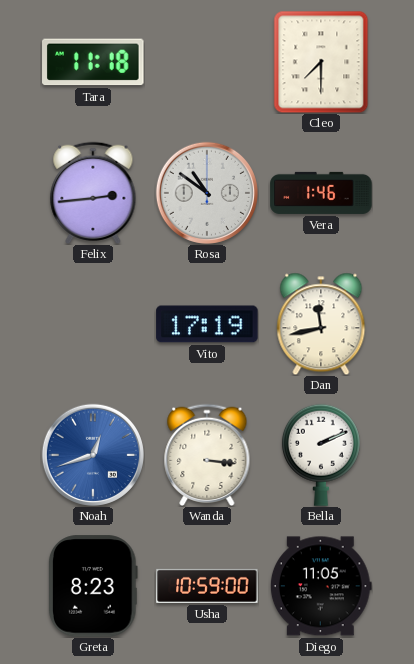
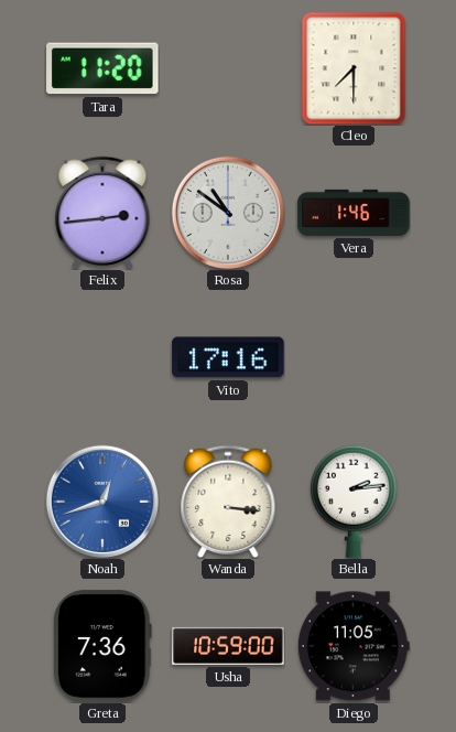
Tara: 11:18 -> 11:20
Vito: 17:19 -> 17:16
Dan: 11:43 -> none
Bella: 2:11 -> 2:14
Greta: 8:23 -> 7:36
